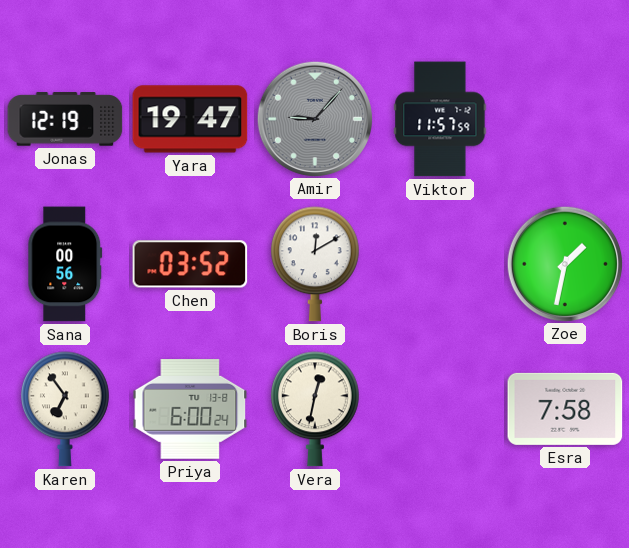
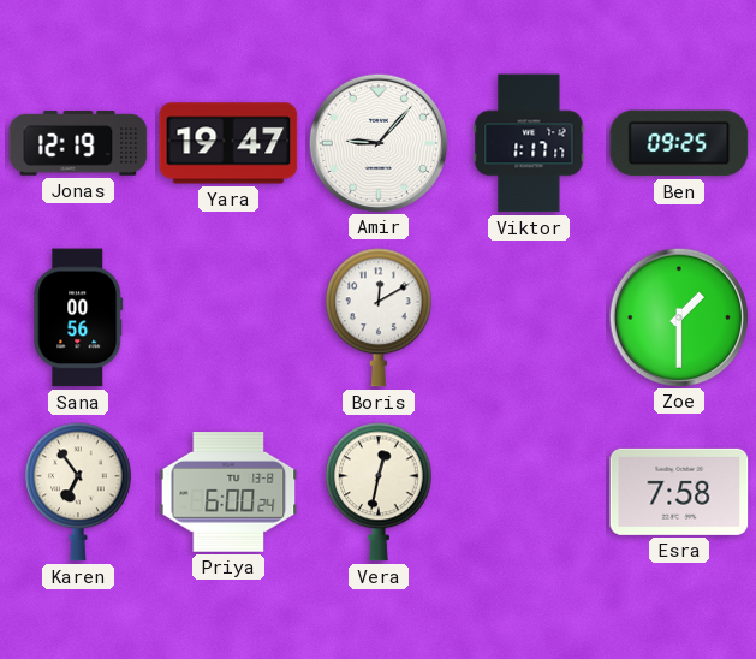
Amir dial: grey -> white
Viktor: 11:57 -> 1:17
Ben: none -> 09:25
Chen: 03:52 -> none
Zoe: 1:32 -> 1:30
